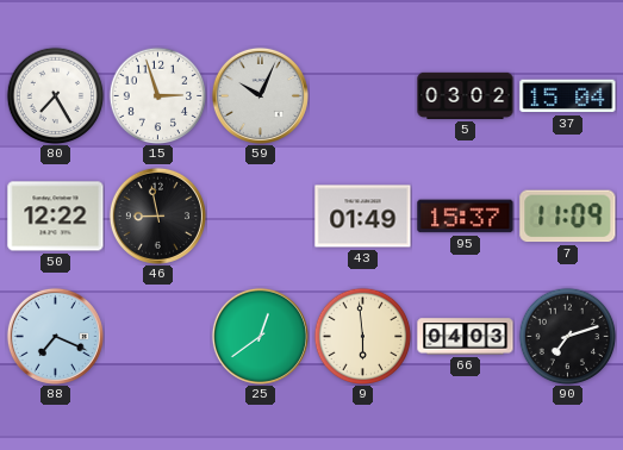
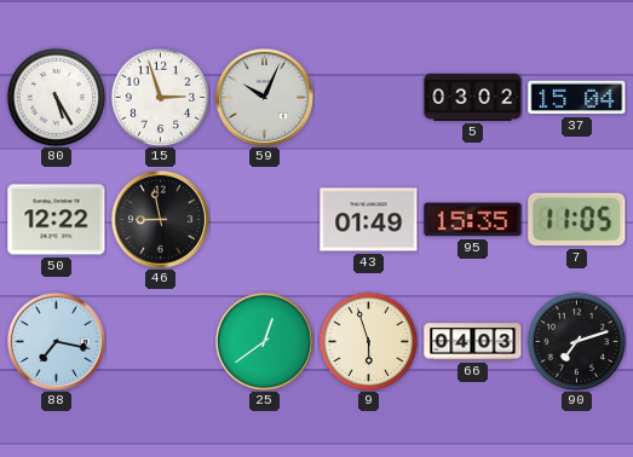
80: 7:25 -> 5:25
95: 15:37 -> 15:35
7: 11:09 -> 11:05
88: 7:19 -> 7:17
9: 5:59 -> 5:57
